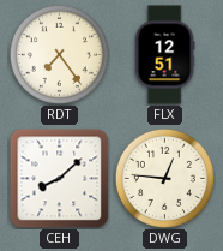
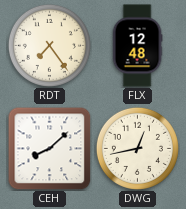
FLX: 12:51 -> 12:48
DWG: 12:46 -> 12:43
